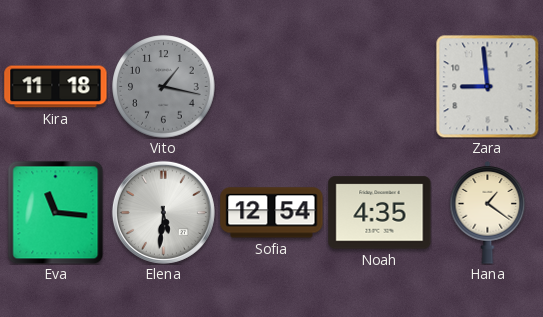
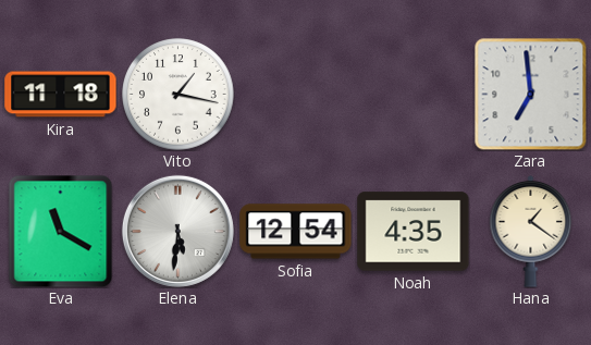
Vito dial: grey -> white
Zara: 8:59 -> 6:59
Eva: 11:16 -> 11:20
